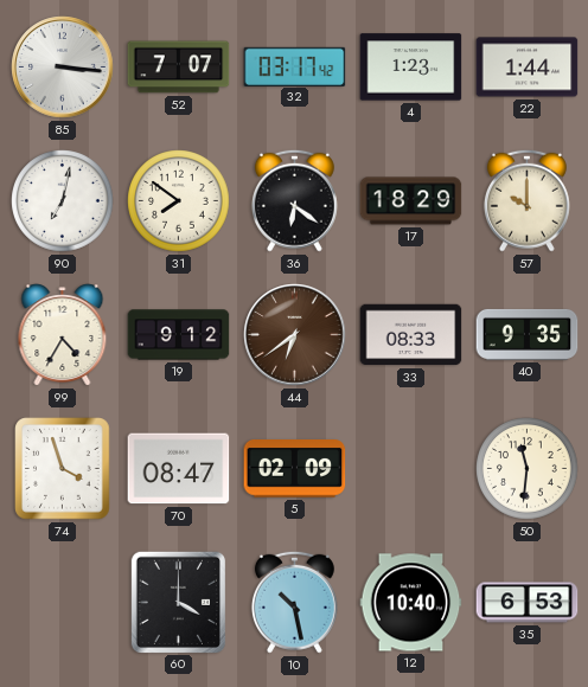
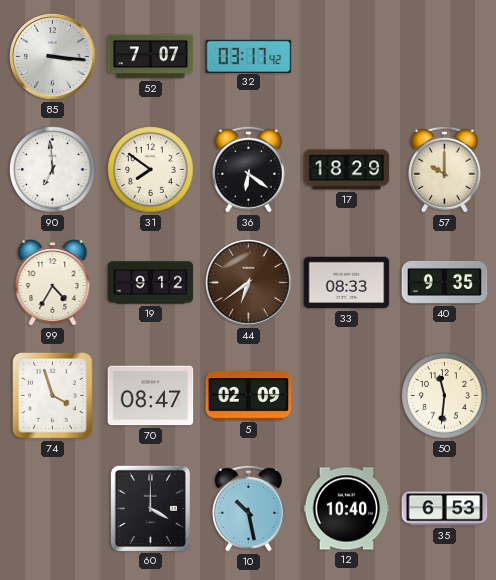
4: 1:23 -> none
22: 1:44 -> none
90: 7:02 -> 6:59
